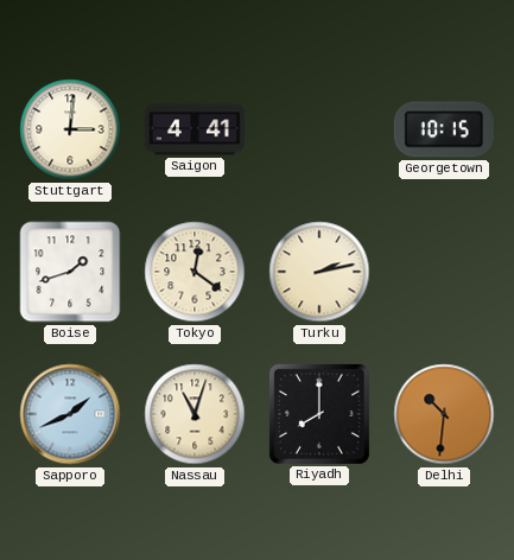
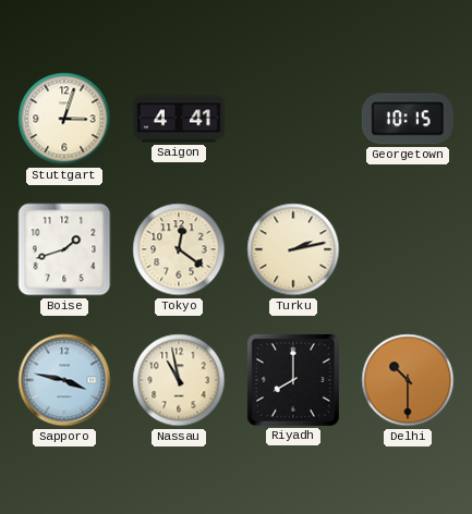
Stuttgart: 3:01 -> 3:03
Sapporo: 1:41 -> 3:47
Nassau: 11:03 -> 10:58
Delhi: 10:31 -> 10:30
